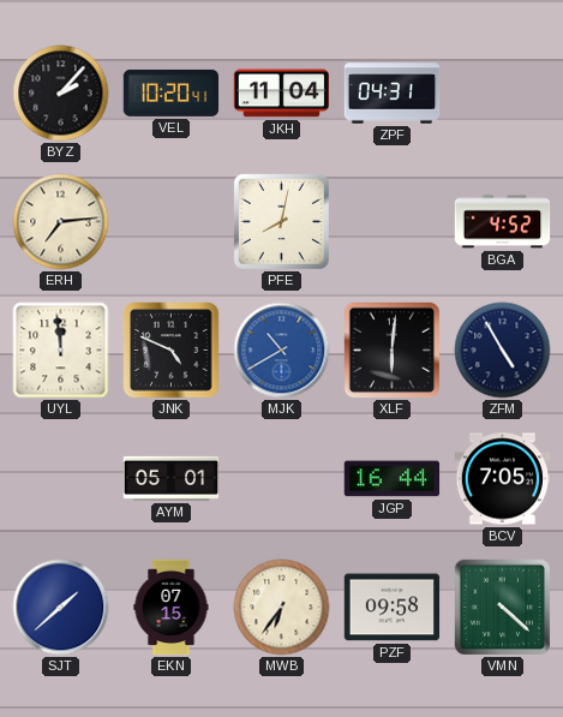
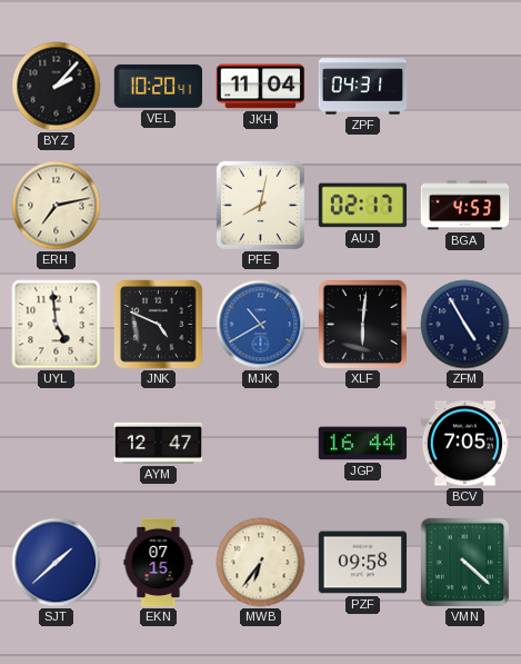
ERH: 7:14 -> 7:13
AUJ: none -> 02:17
BGA: 4:52 -> 4:53
UYL: 11:59 -> 4:59
AYM: 05:01 -> 12:47
